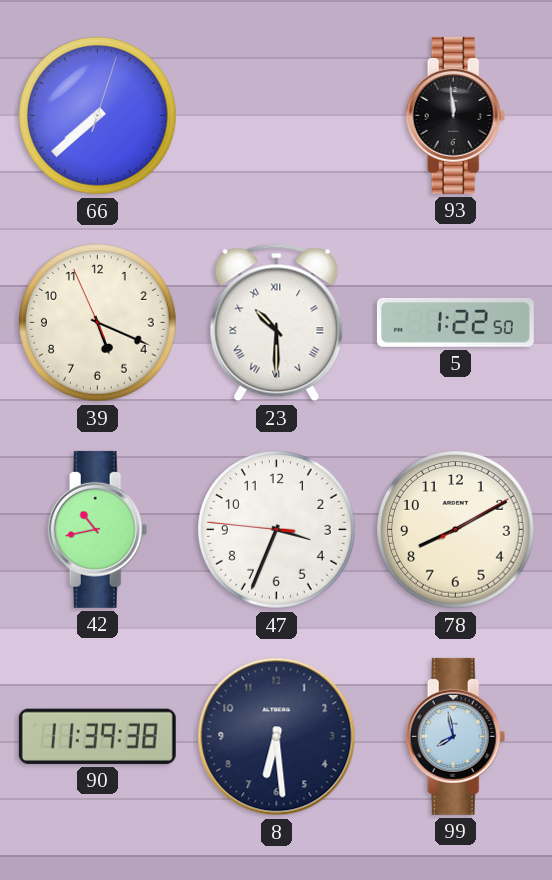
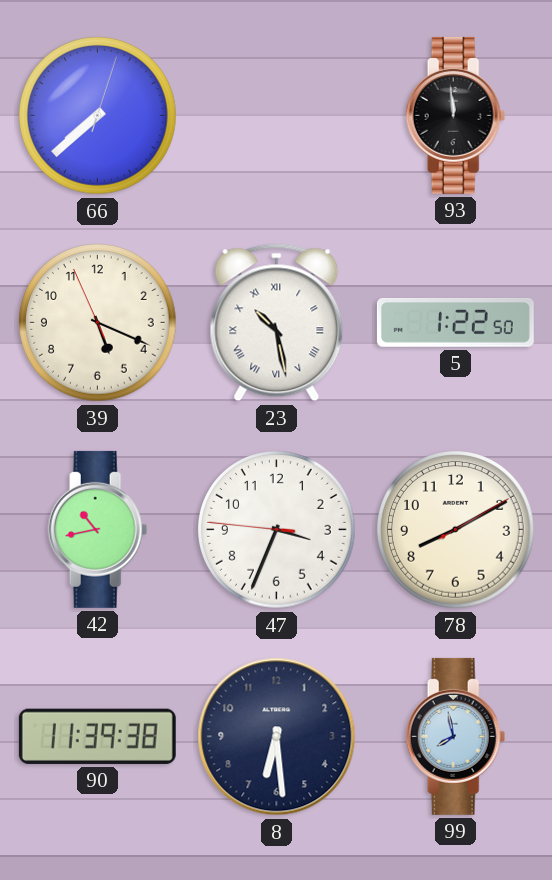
23: 10:30 -> 10:28
